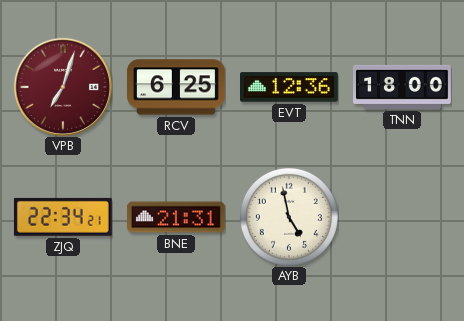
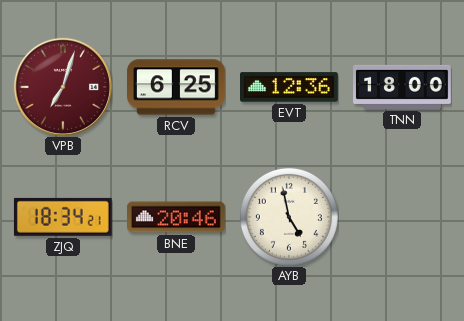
ZJQ: 22:34 -> 18:34
BNE: 21:31 -> 20:46
